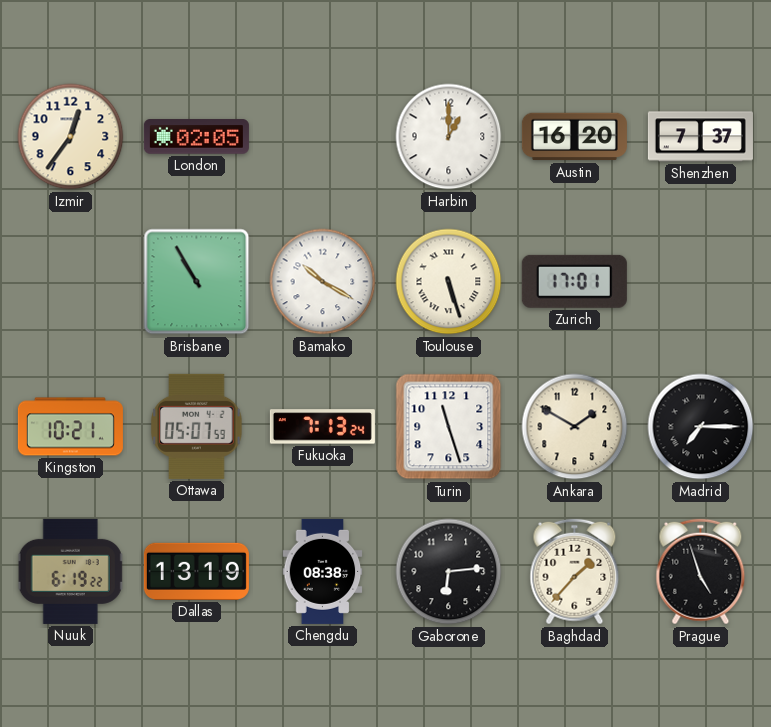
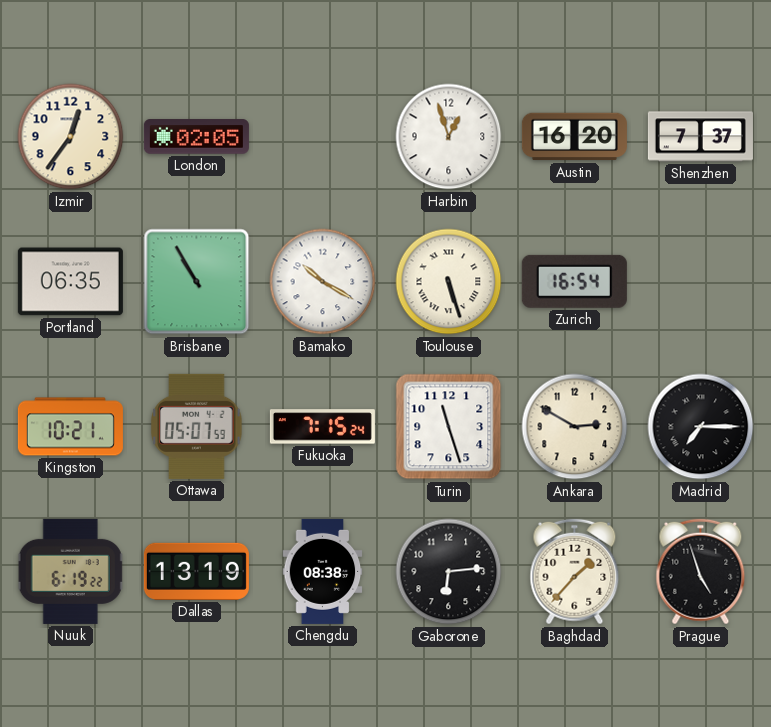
Harbin: 1:00 -> 12:57
Portland: none -> 06:35
Zurich: 17:01 -> 16:54
Fukuoka: 7:13 -> 7:15
Ankara: 1:50 -> 2:50
